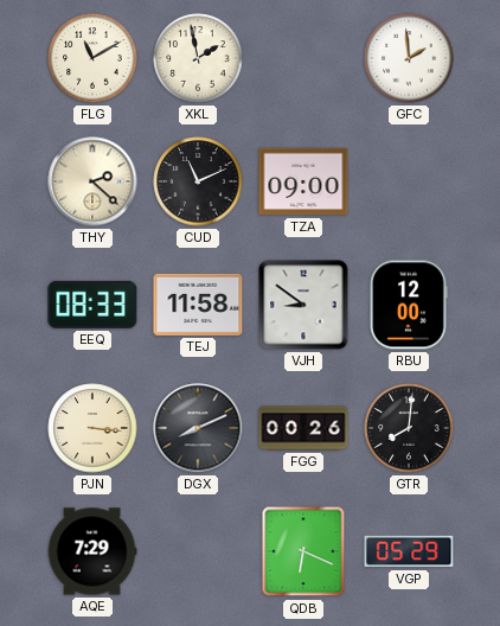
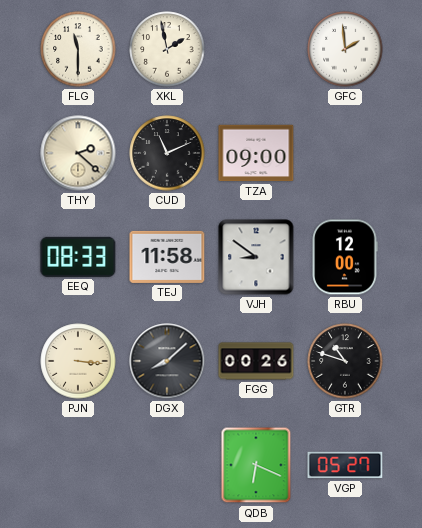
FLG: 11:10 -> 11:30
DGX: 8:11 -> 8:08
GTR: 8:01 -> 10:48
AQE: 7:29 -> none
VGP: 05:29 -> 05:27
